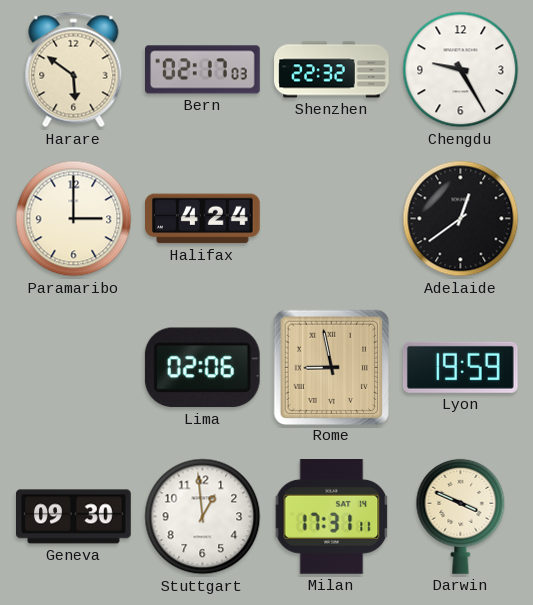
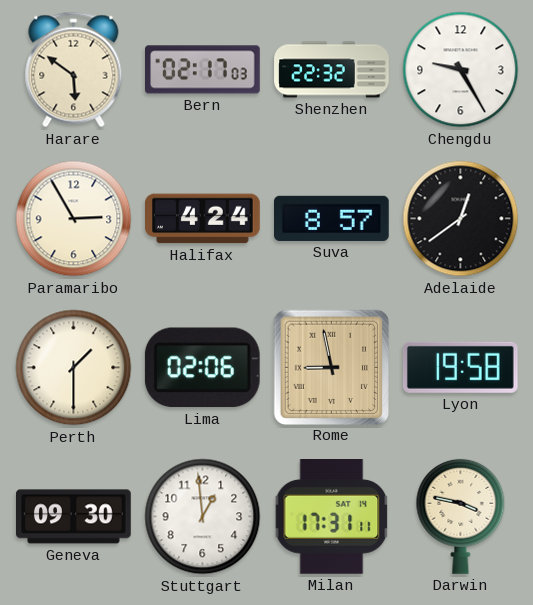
Paramaribo: 3:00 -> 2:55
Suva: none -> 8:57
Perth: none -> 1:30
Lyon: 19:59 -> 19:58
Darwin: 3:49 -> 3:47
